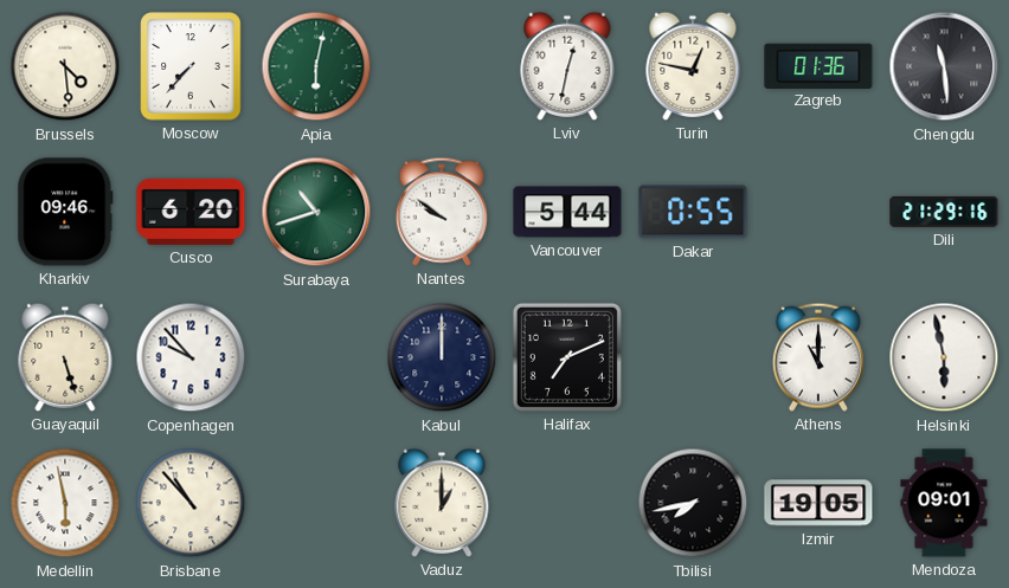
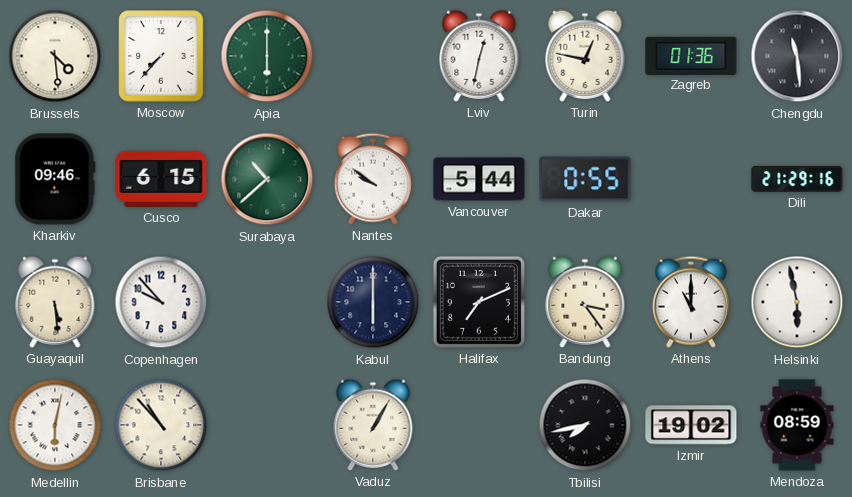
Apia: 6:02 -> 6:00
Cusco: 6:20 -> 6:15
Surabaya: 10:42 -> 10:38
Guayaquil: 5:27 -> 5:29
Kabul: 12:00 -> 6:00
Bandung: none -> 3:24
Medellin: 5:58 -> 6:02
Vaduz: 1:00 -> 1:05
Izmir: 19:05 -> 19:02
Mendoza: 09:01 -> 08:59
